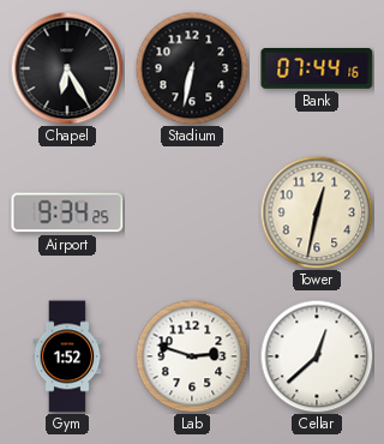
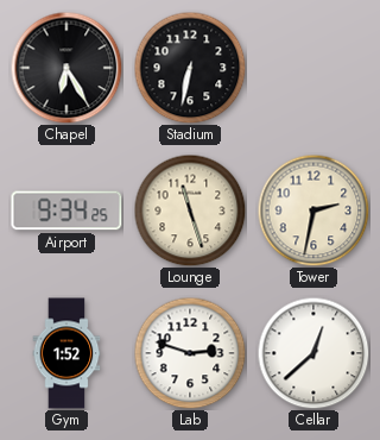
Bank: 07:44 -> none
Lounge: none -> 11:27
Tower: 12:32 -> 2:32
